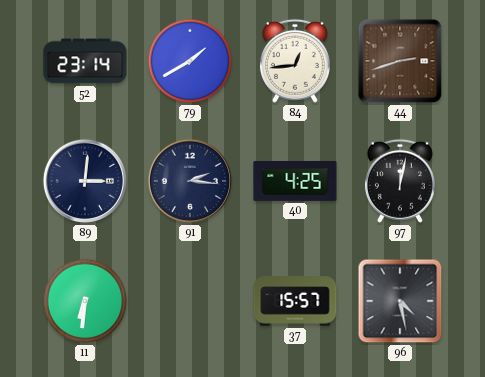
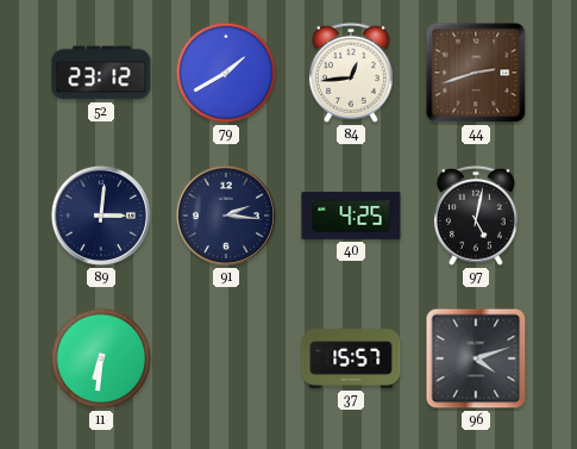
52: 23:14 -> 23:12
97: 12:02 -> 5:02
96: 4:28 -> 4:12
